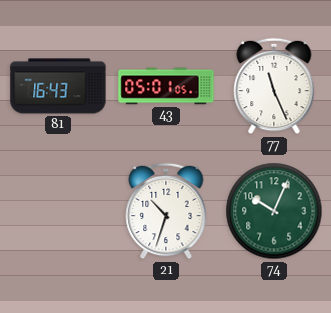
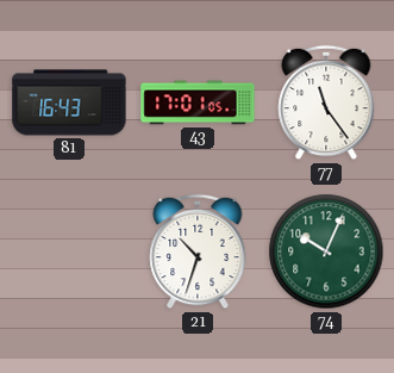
43: 05:01 -> 17:01
77: 11:26 -> 11:24
